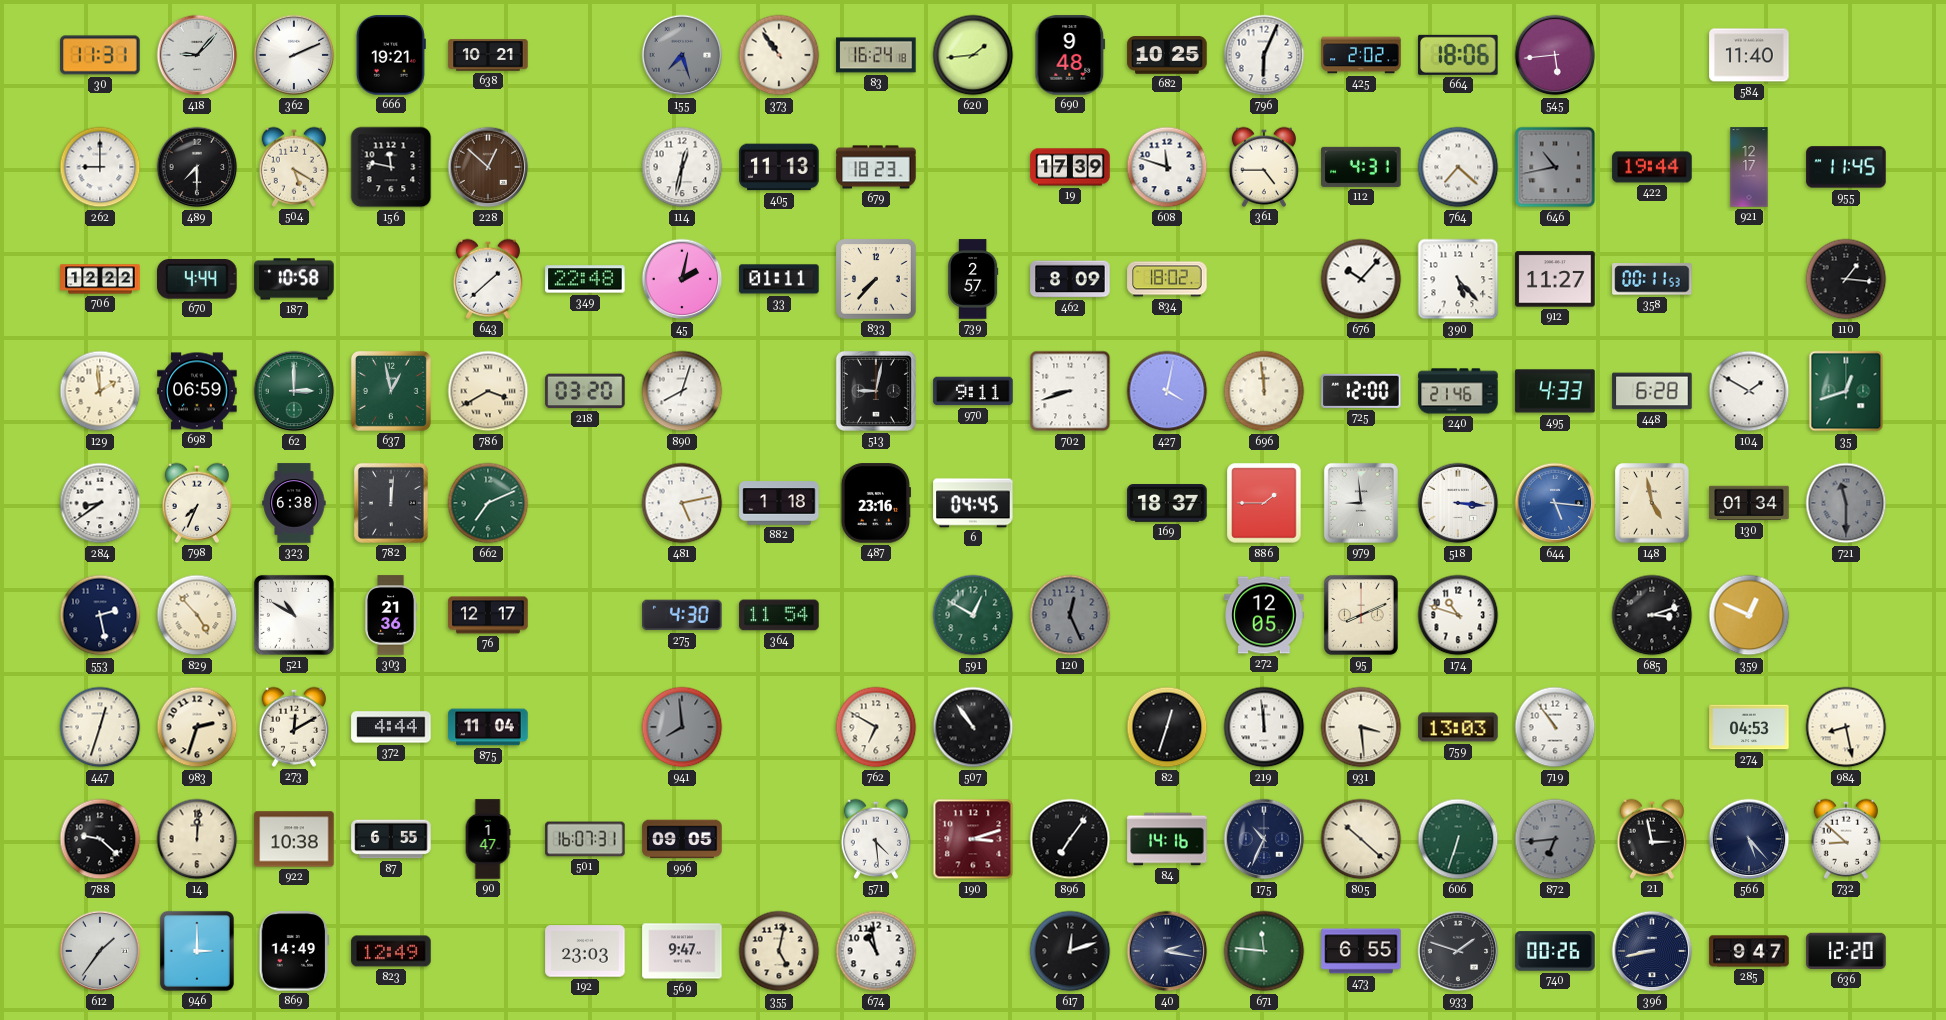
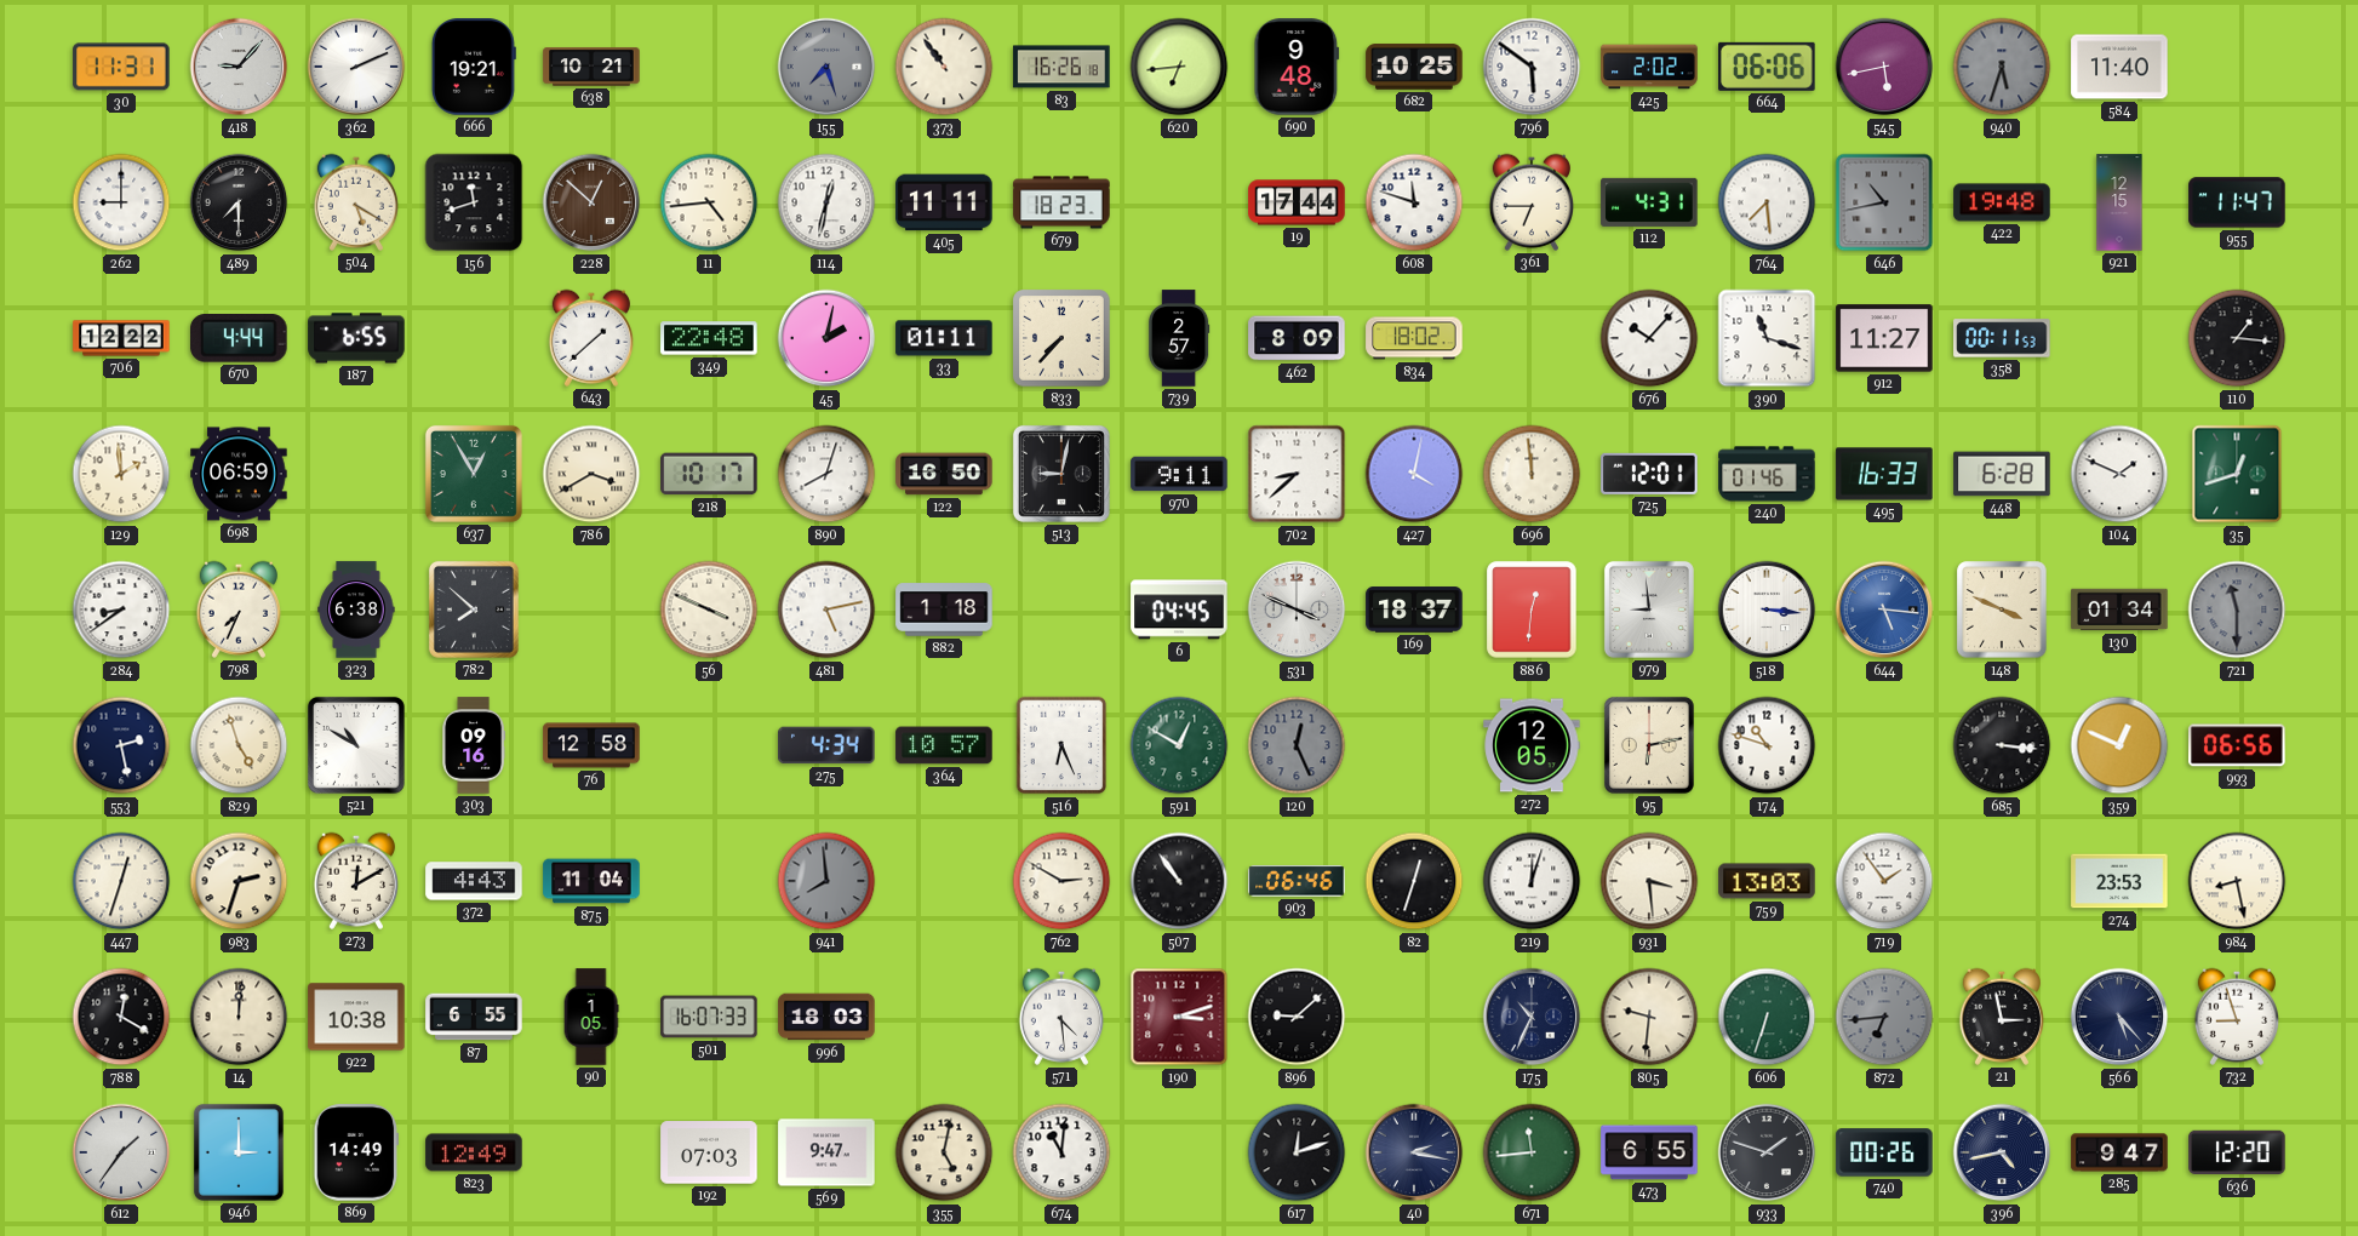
83: 16:24 -> 16:26
620: 1:44 -> 6:44
796: 6:04 -> 5:51
664: 18:06 -> 06:06
545: 5:44 -> 5:43
940: none -> 5:33
156: 11:47 -> 11:42
11: none -> 4:44
405: 11:13 -> 11:11
19: 17:39 -> 17:44
361: 4:45 -> 6:45
764: 7:22 -> 7:29
422: 19:44 -> 19:48
921: 12:17 -> 12:15
955: 11:45 -> 11:47
187: 10:58 -> 6:55
390: 5:23 -> 11:18
62: 3:00 -> none
637: 12:58 -> 12:55
218: 03:20 -> 10:17
122: none -> 16:50
702: 8:42 -> 8:38
725: 12:00 -> 12:01
240: 21:46 -> 01:46
495: 4:33 -> 16:33
104: 1:50 -> 1:49
782: 12:01 -> 7:52
662: 7:11 -> none
56: none -> 3:49
487: 23:16 -> none
531: none -> 3:49
886: 1:45 -> 12:31
148: 4:58 -> 3:49
829: 4:53 -> 4:57
303: 21:36 -> 09:16
76: 12:17 -> 12:58
275: 4:30 -> 4:34
364: 11:54 -> 10:57
516: none -> 6:26
95: 8:11 -> 6:13
685: 3:12 -> 3:16
993: none -> 06:56
372: 4:44 -> 4:43
762: 6:50 -> 2:50
903: none -> 06:46
219: 11:59 -> 12:03
719: 10:54 -> 1:54
274: 04:53 -> 23:53
788: 9:22 -> 12:20
90: 1:47 -> 1:05
501: 16:07:31 -> 16:07:33
996: 09:05 -> 18:03
896: 7:06 -> 9:08
84: 14:16 -> none
805: 10:22 -> 9:31
732: 8:52 -> 8:57
192: 23:03 -> 07:03
674: 10:58 -> 11:01
671: 11:46 -> 11:44
396: 8:43 -> 4:43
